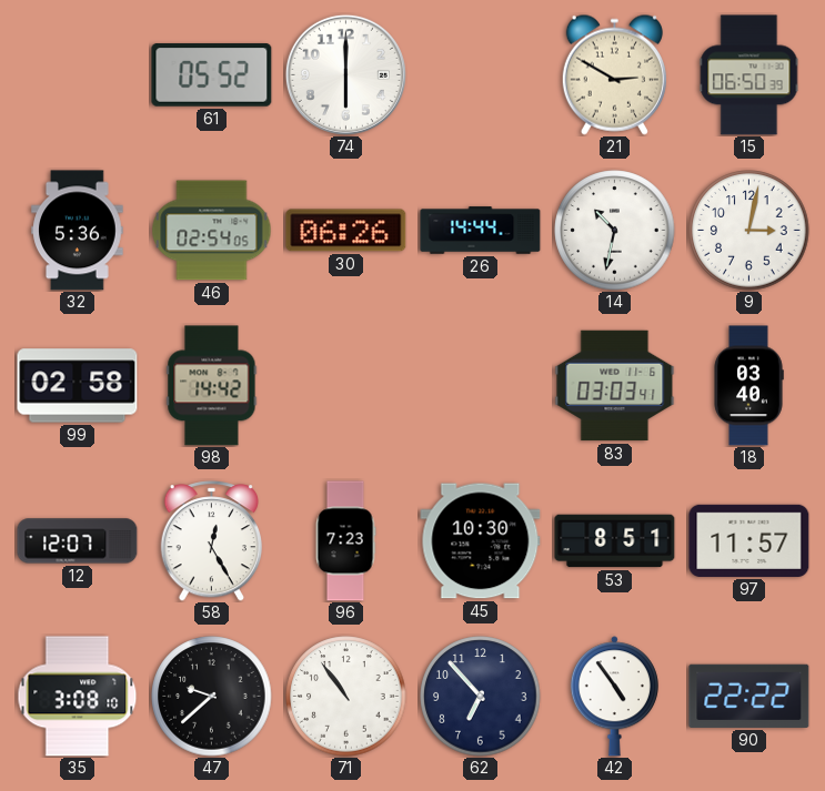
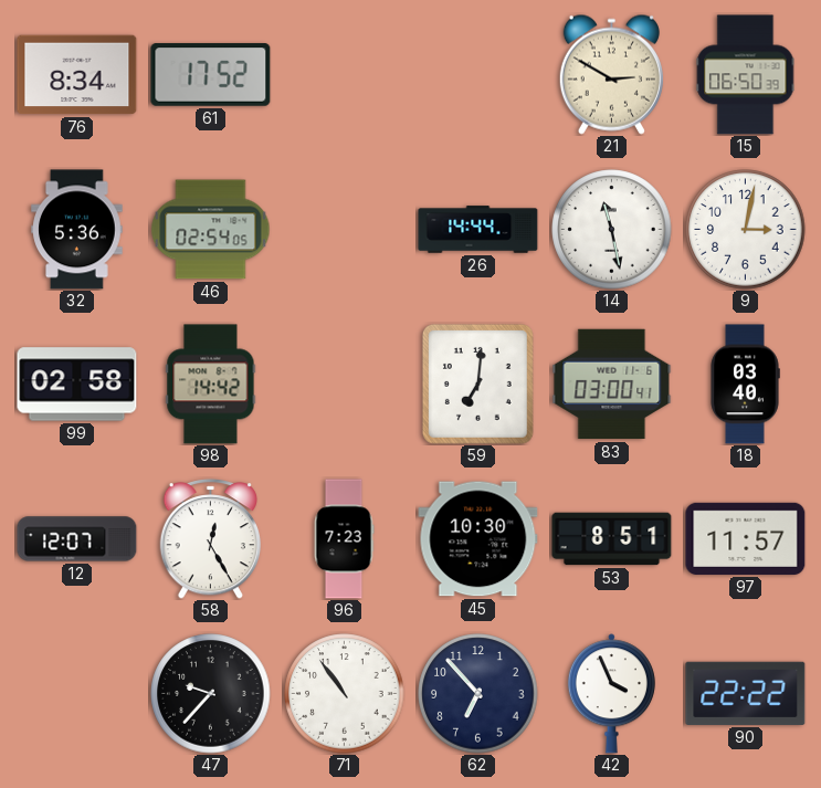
76: none -> 8:34
61: 05:52 -> 17:52
74: 6:00 -> none
30: 06:26 -> none
14: 10:32 -> 11:28
59: none -> 7:01
83: 03:03 -> 03:00
35: 3:08 -> none
47: 9:38 -> 9:37
42: 4:54 -> 3:56
